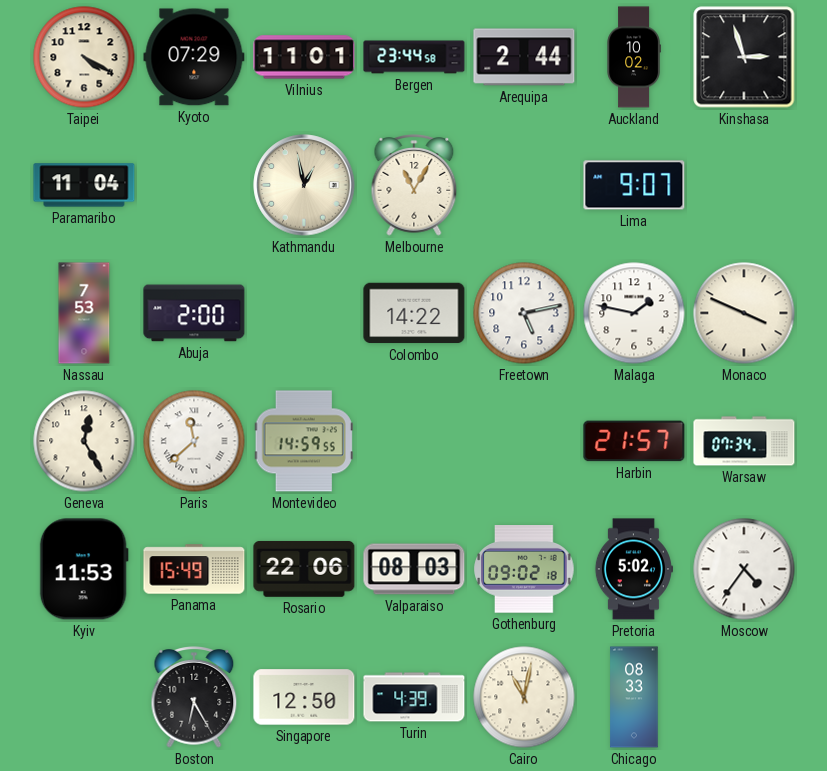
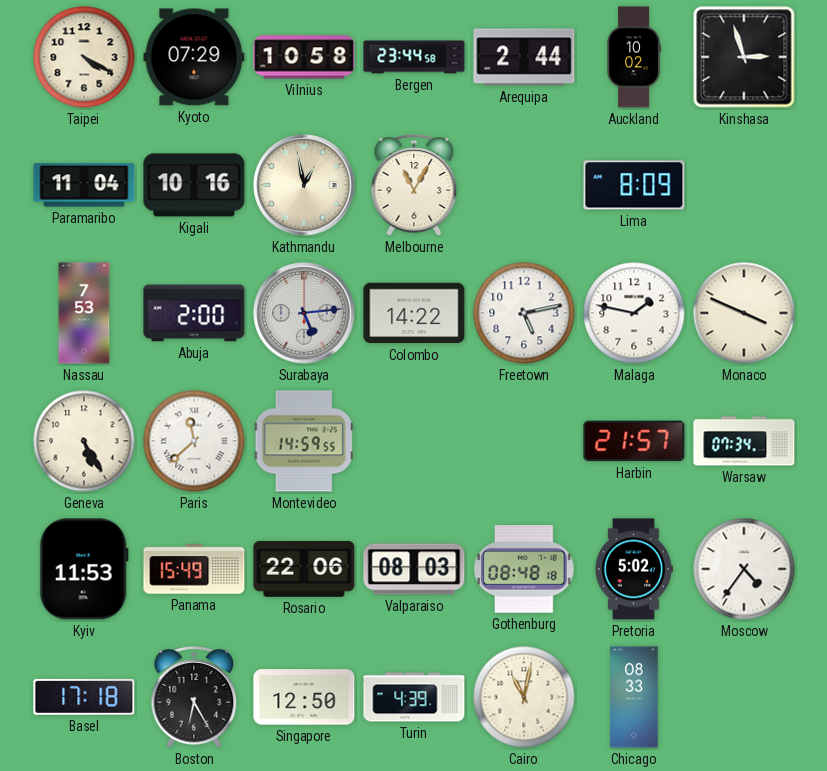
Vilnius: 11:01 -> 10:58
Kigali: none -> 10:16
Lima: 9:07 -> 8:09
Surabaya: none -> 5:14
Geneva: 12:25 -> 5:25
Gothenburg: 09:02 -> 08:48
Basel: none -> 17:18
